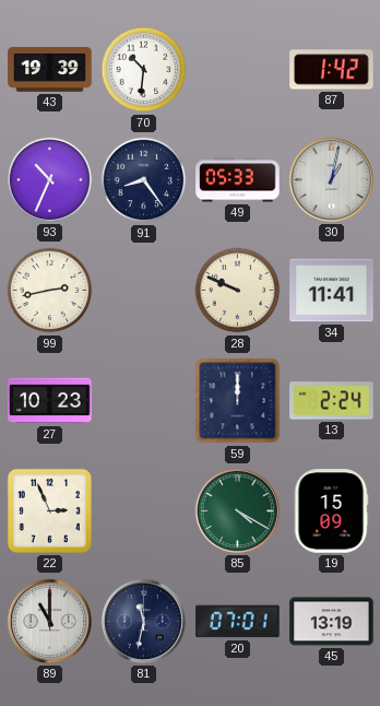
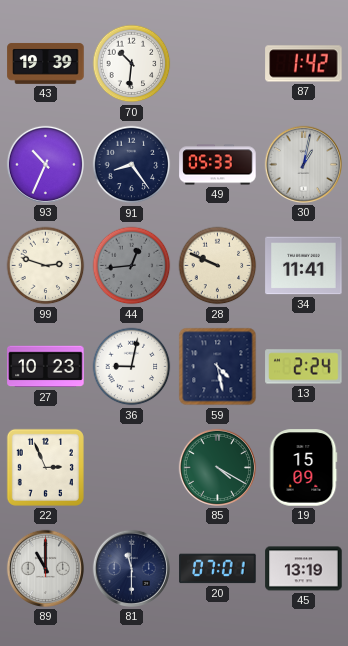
99: 2:43 -> 2:48
44: none -> 12:44
36: none -> 9:02
59: 12:00 -> 4:28
81: 11:32 -> 11:30
